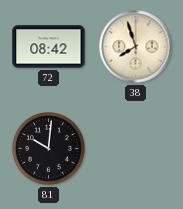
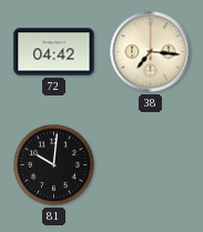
72: 08:42 -> 04:42
38: 7:57 -> 7:16
